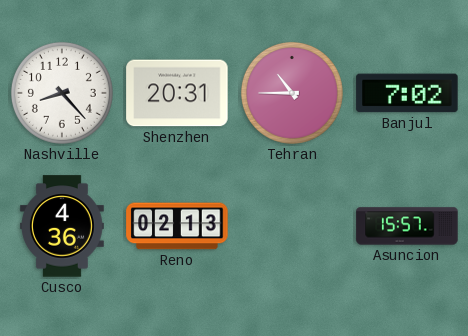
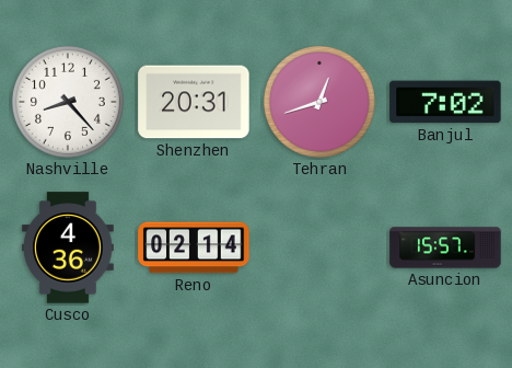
Tehran: 10:45 -> 12:42
Reno: 02:13 -> 02:14
